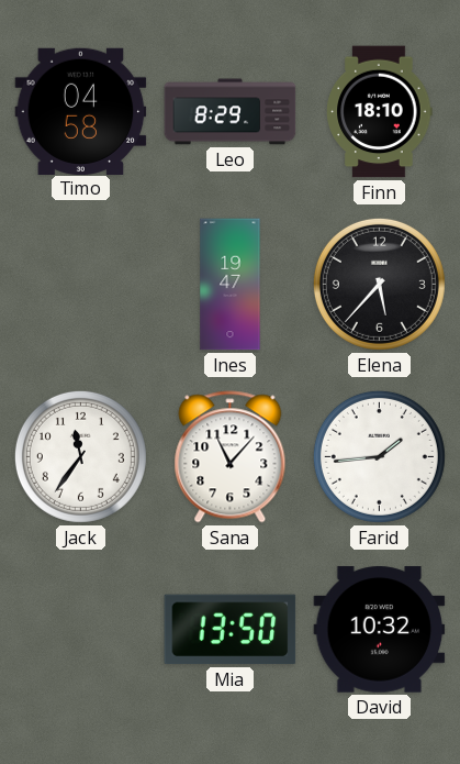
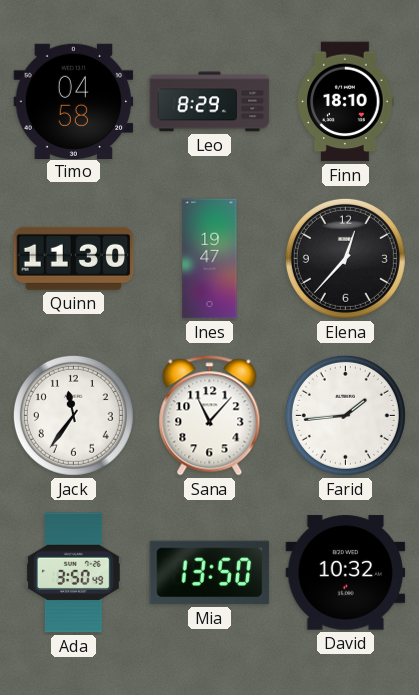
Quinn: none -> 11:30
Elena: 5:37 -> 12:37
Ada: none -> 3:50
